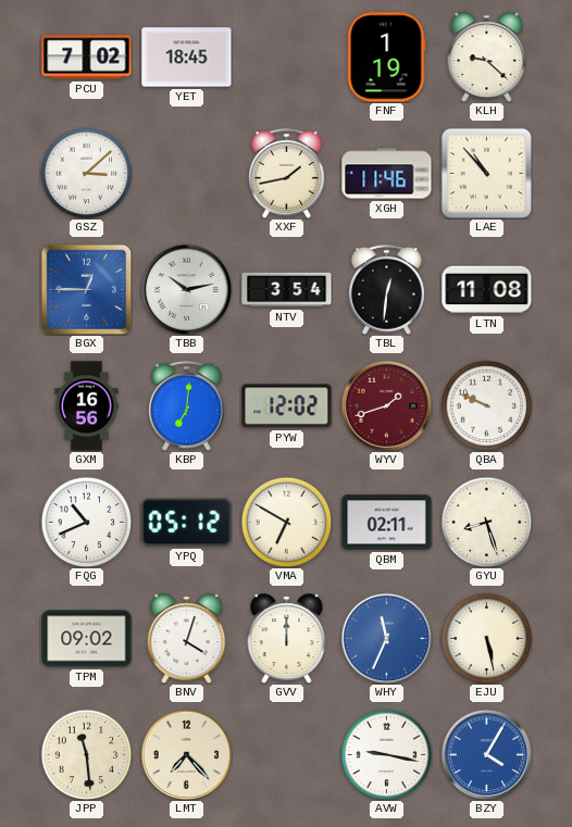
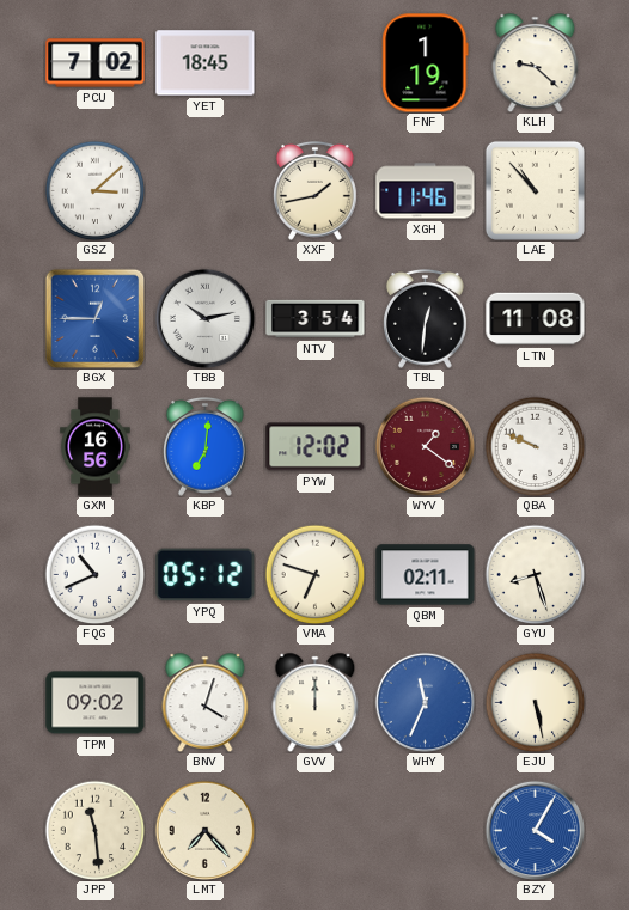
WYV: 1:42 -> 1:21
VMA: 6:50 -> 6:48
AVW: 9:17 -> none
